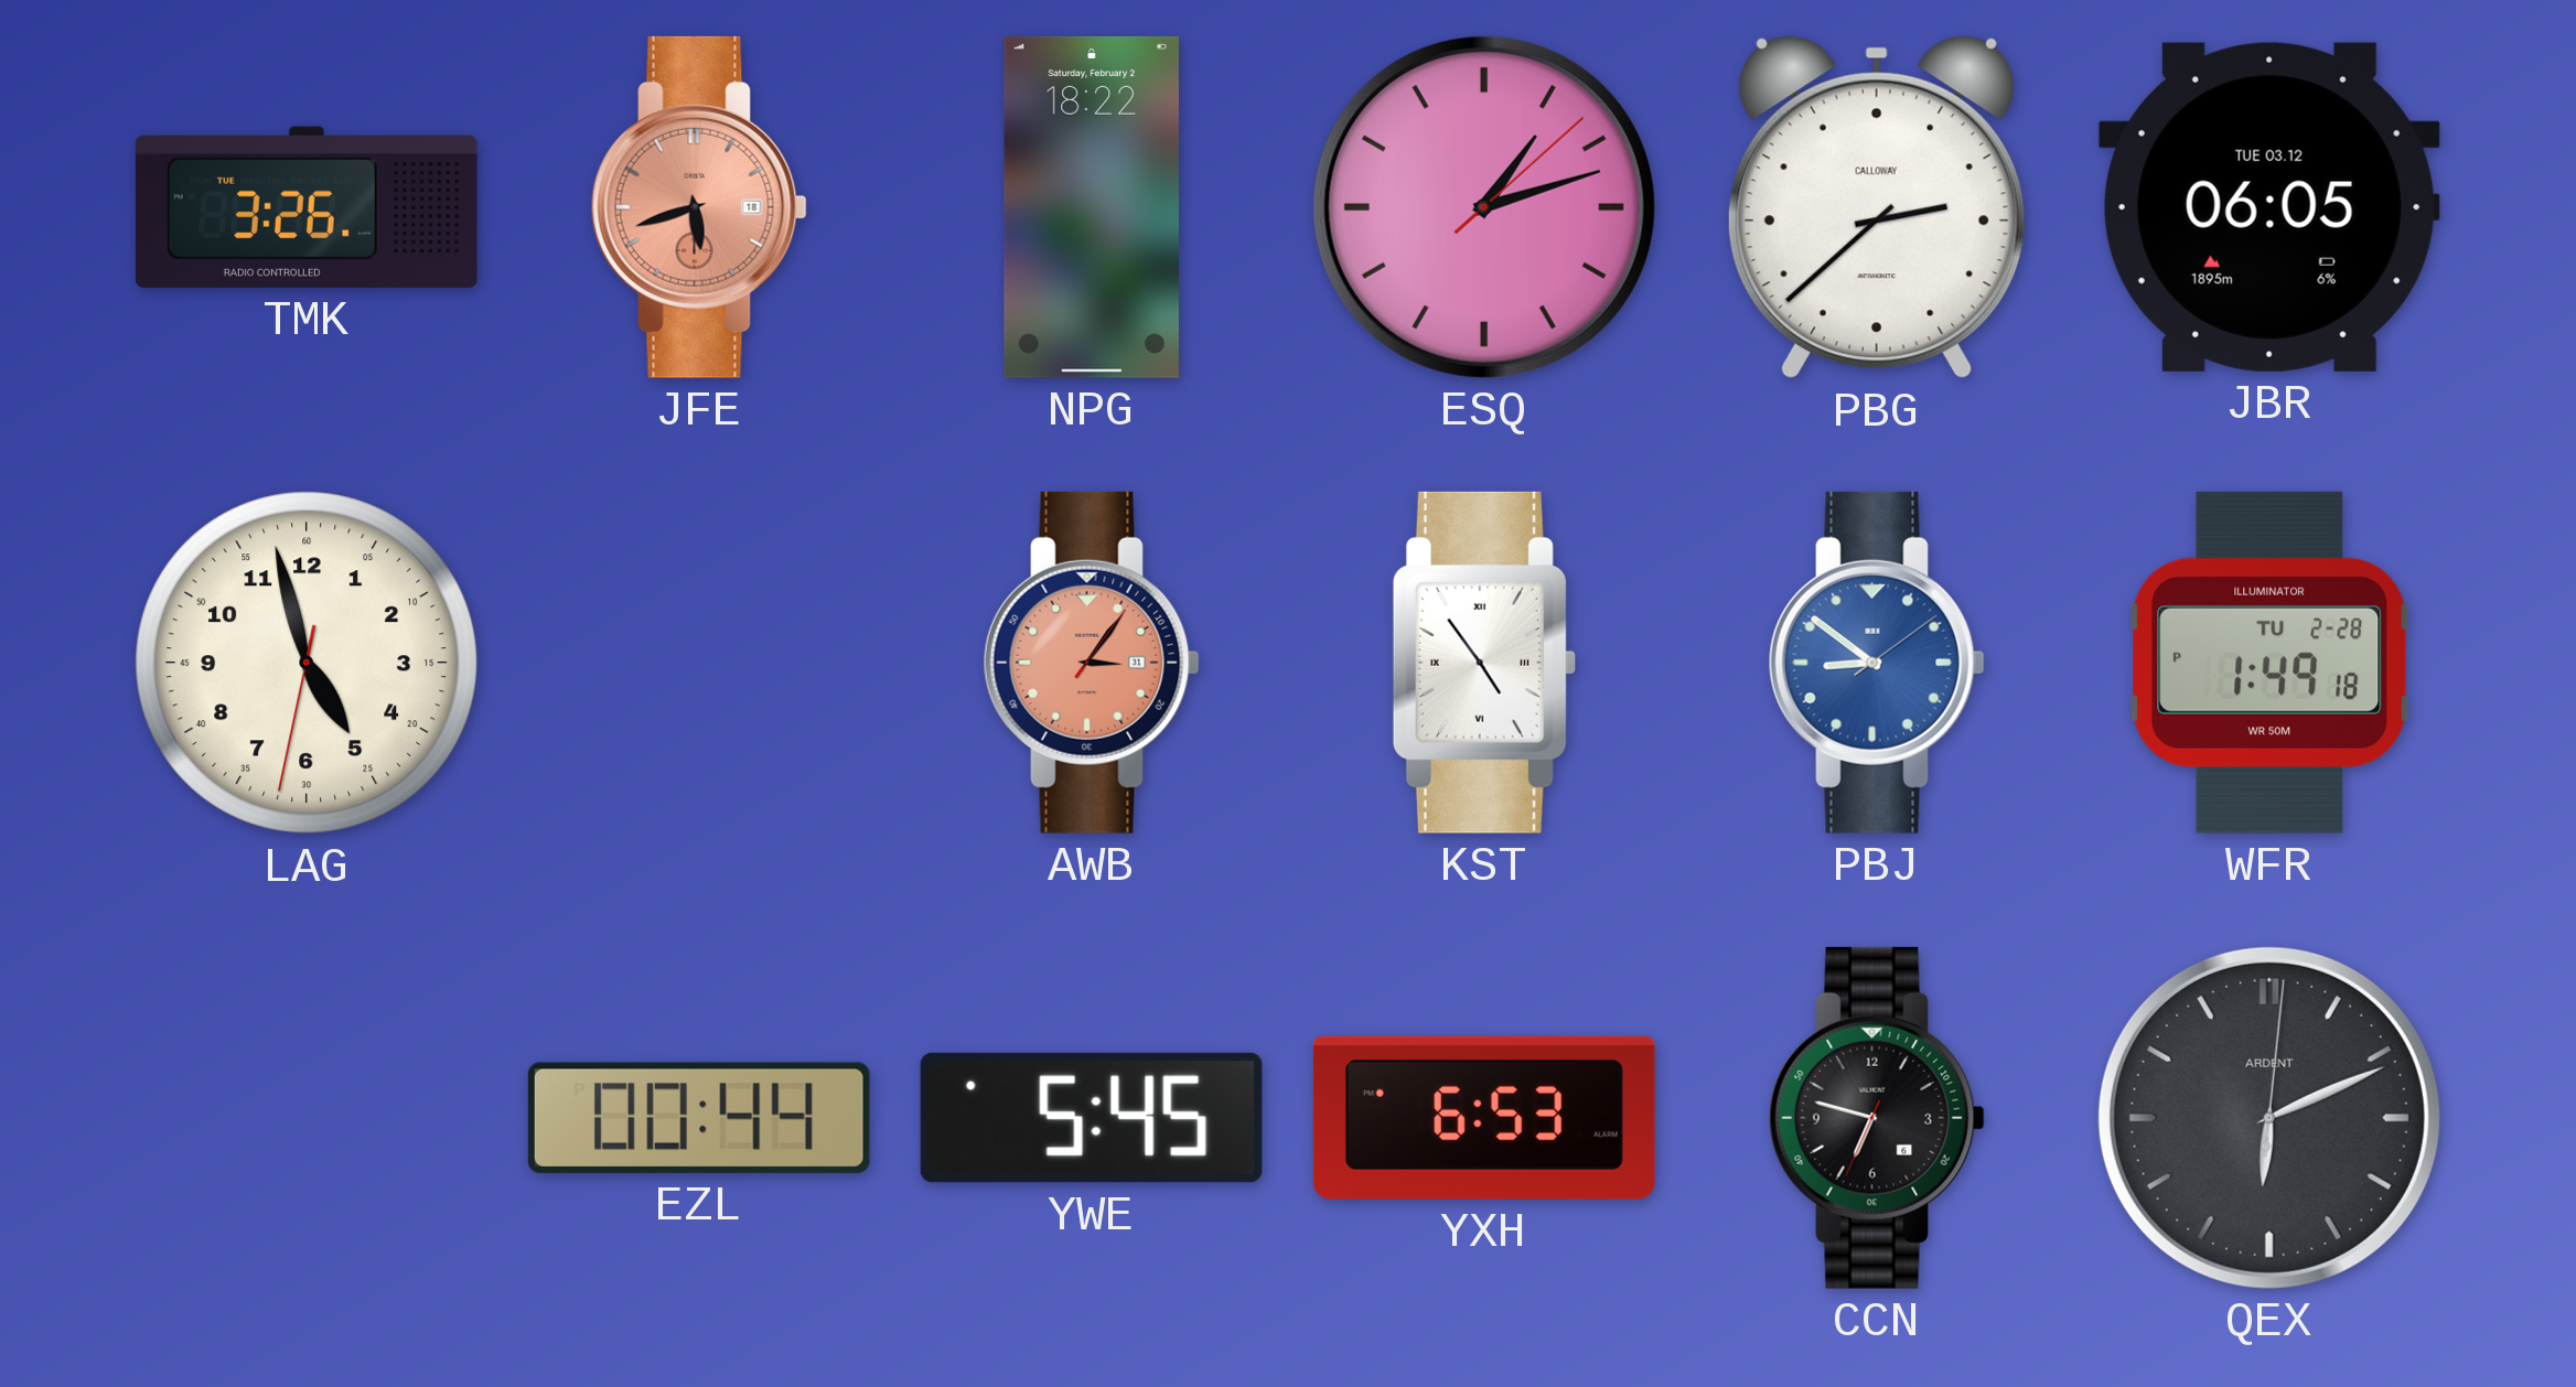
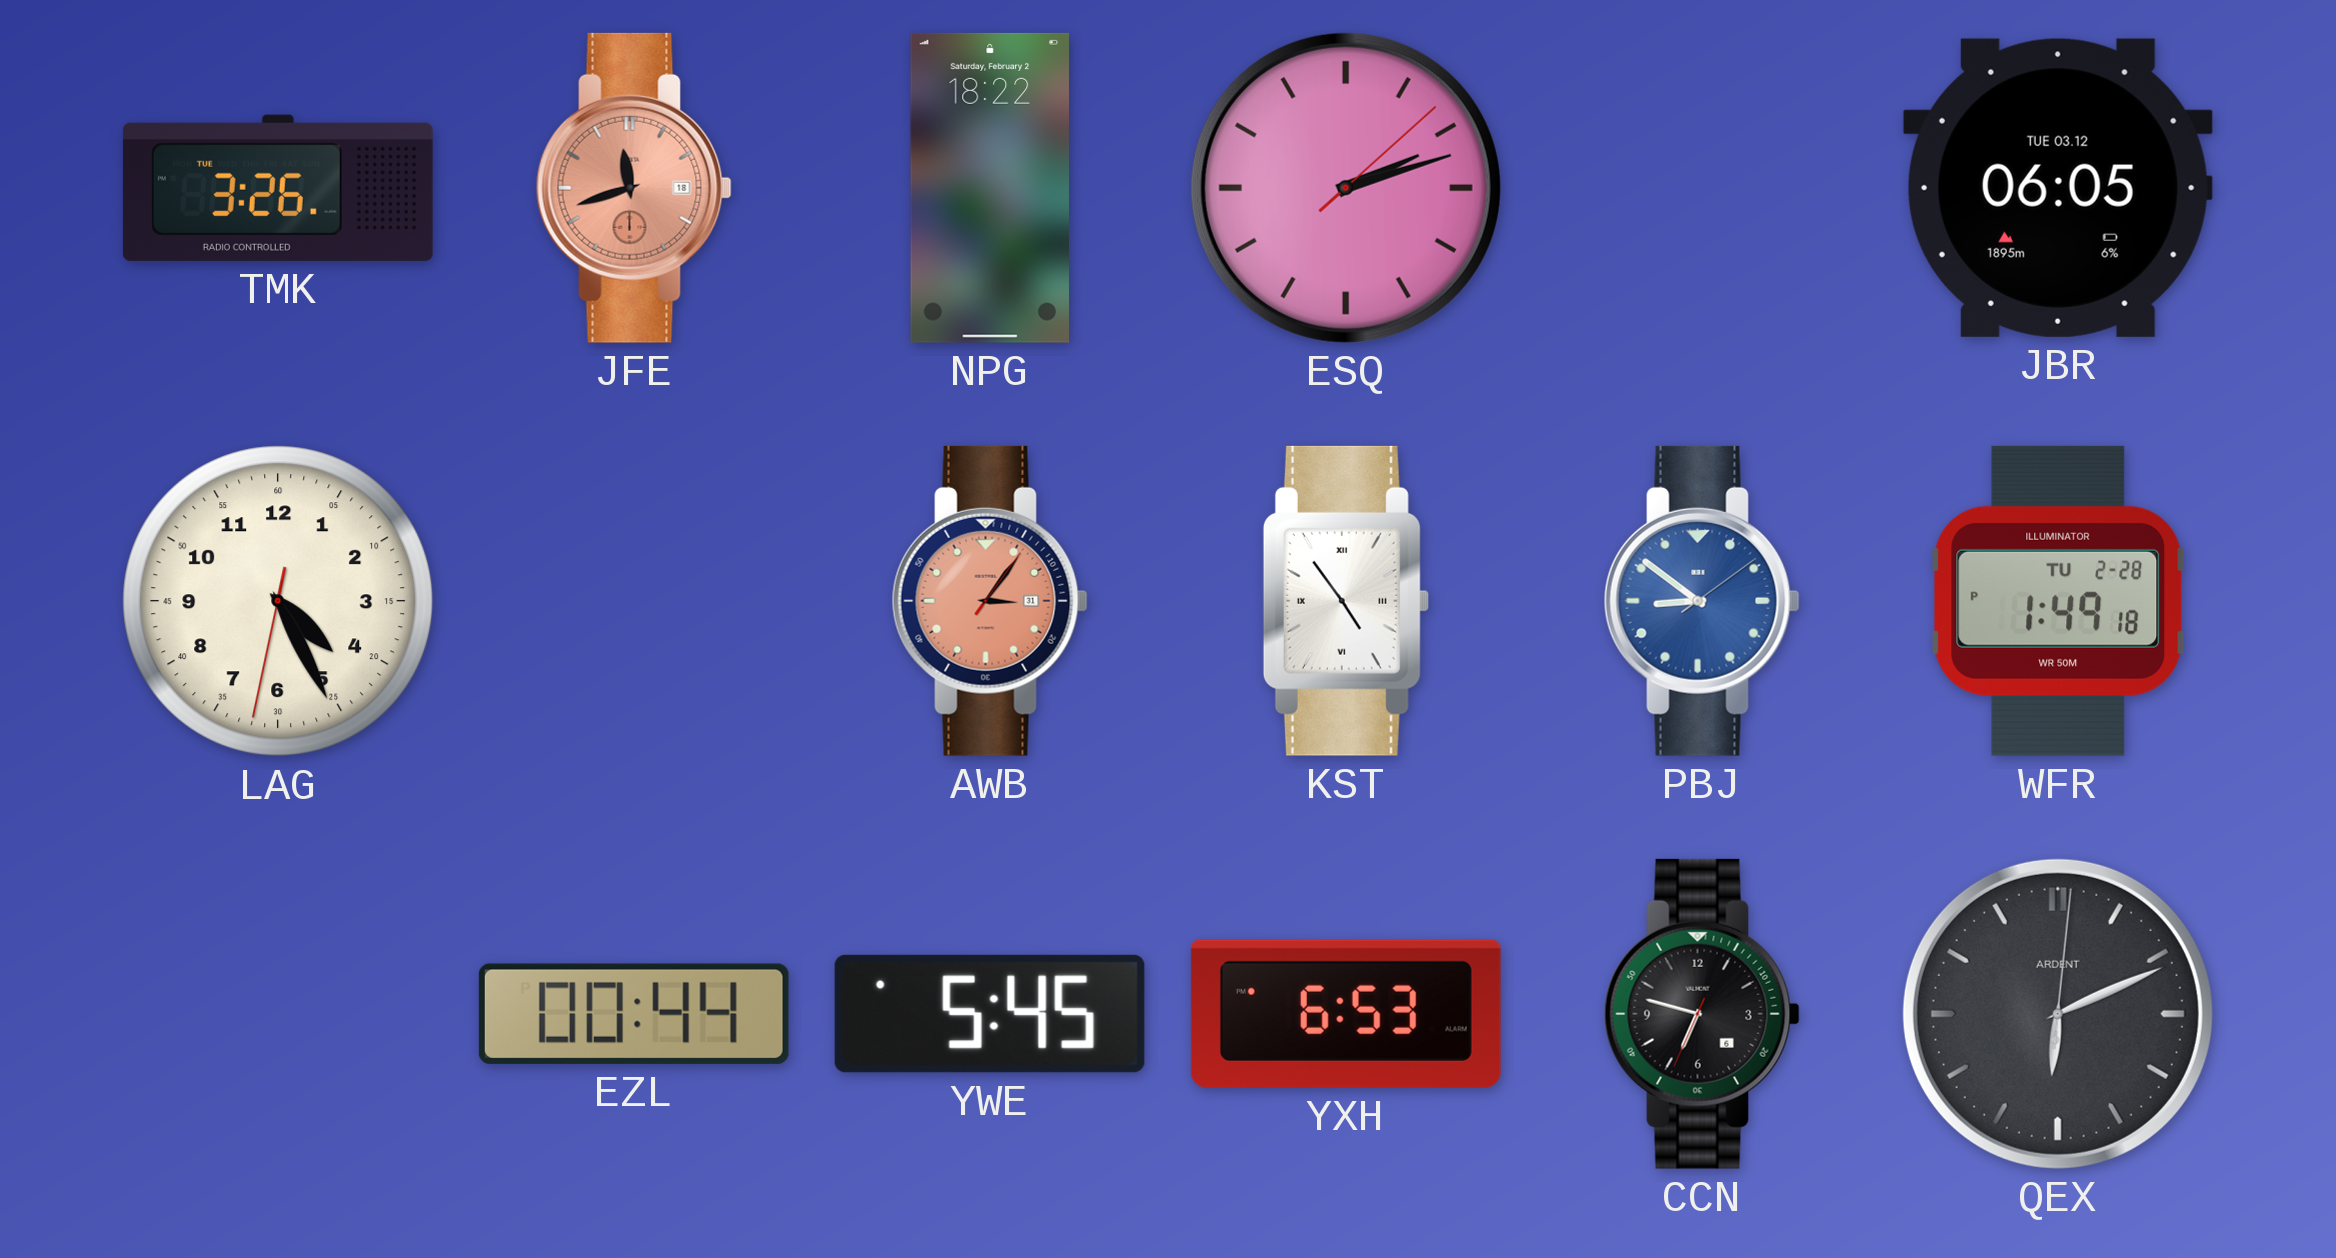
JFE: 5:42 -> 11:42
ESQ: 1:12 -> 2:12
PBG: 2:38 -> none
LAG: 4:57 -> 4:25
